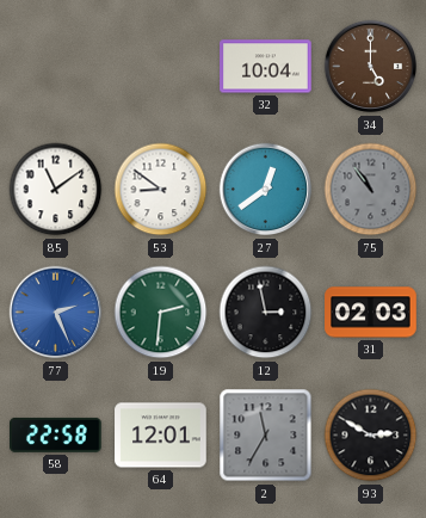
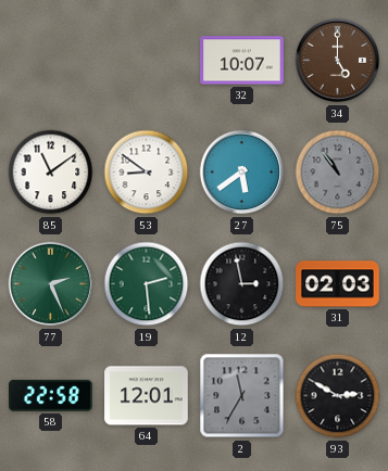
32: 10:04 -> 10:07
27: 12:39 -> 5:39
77 dial: blue -> green
19: 2:31 -> 2:29
